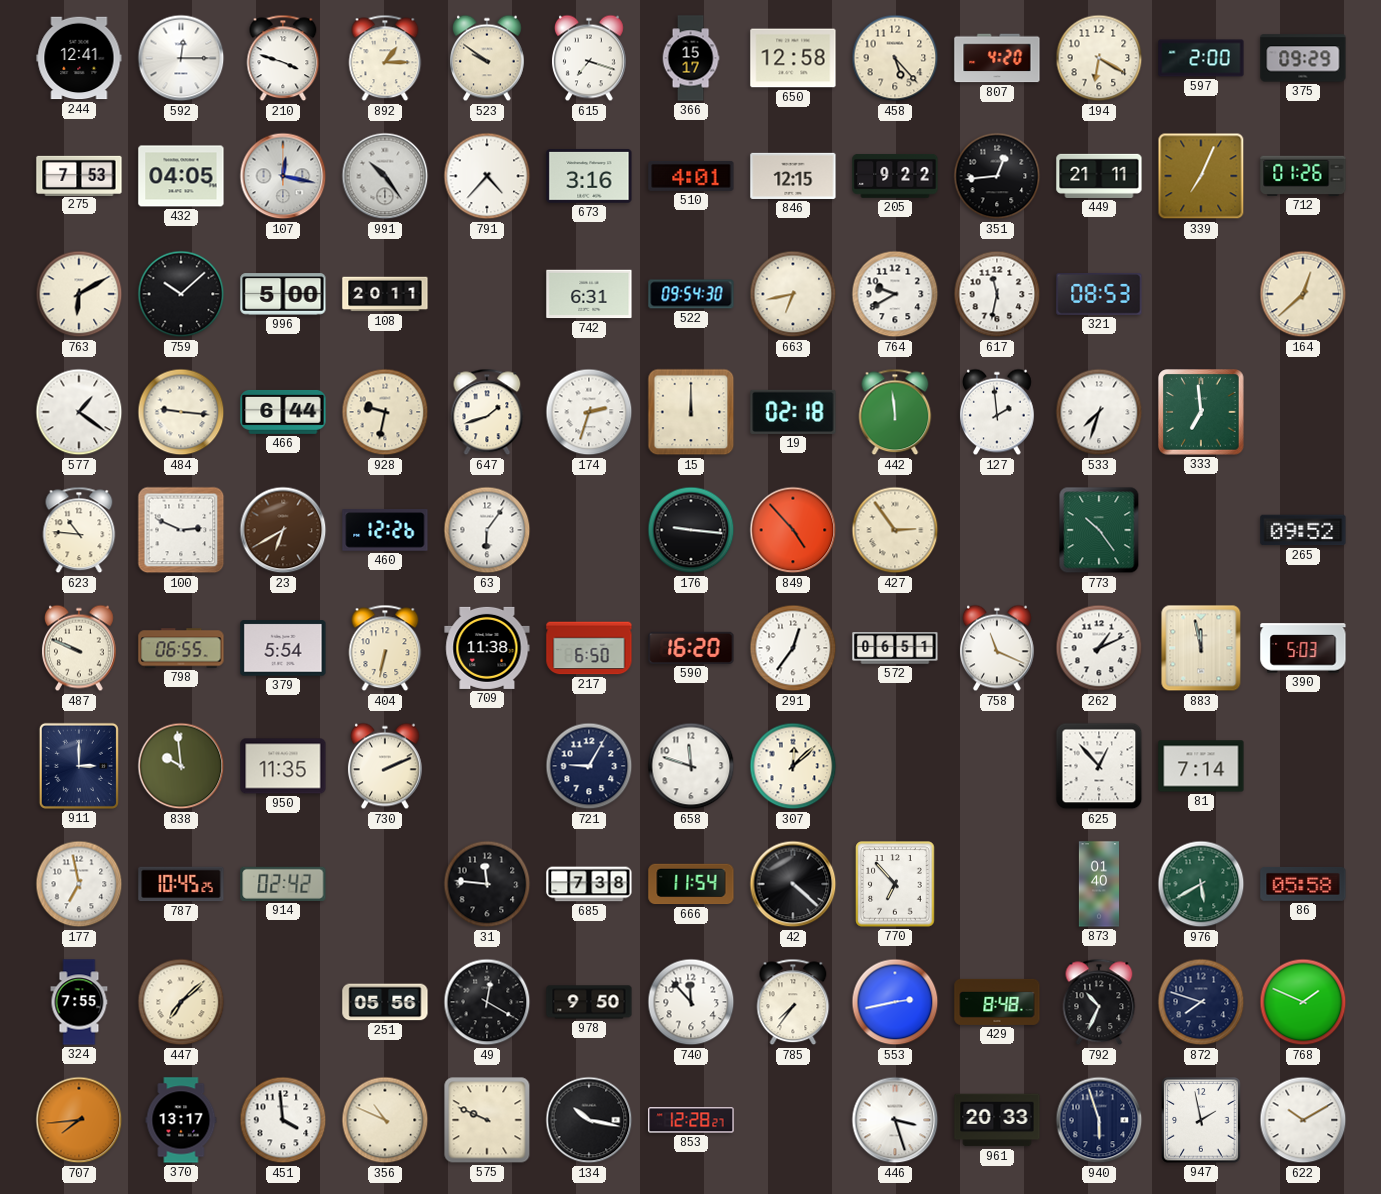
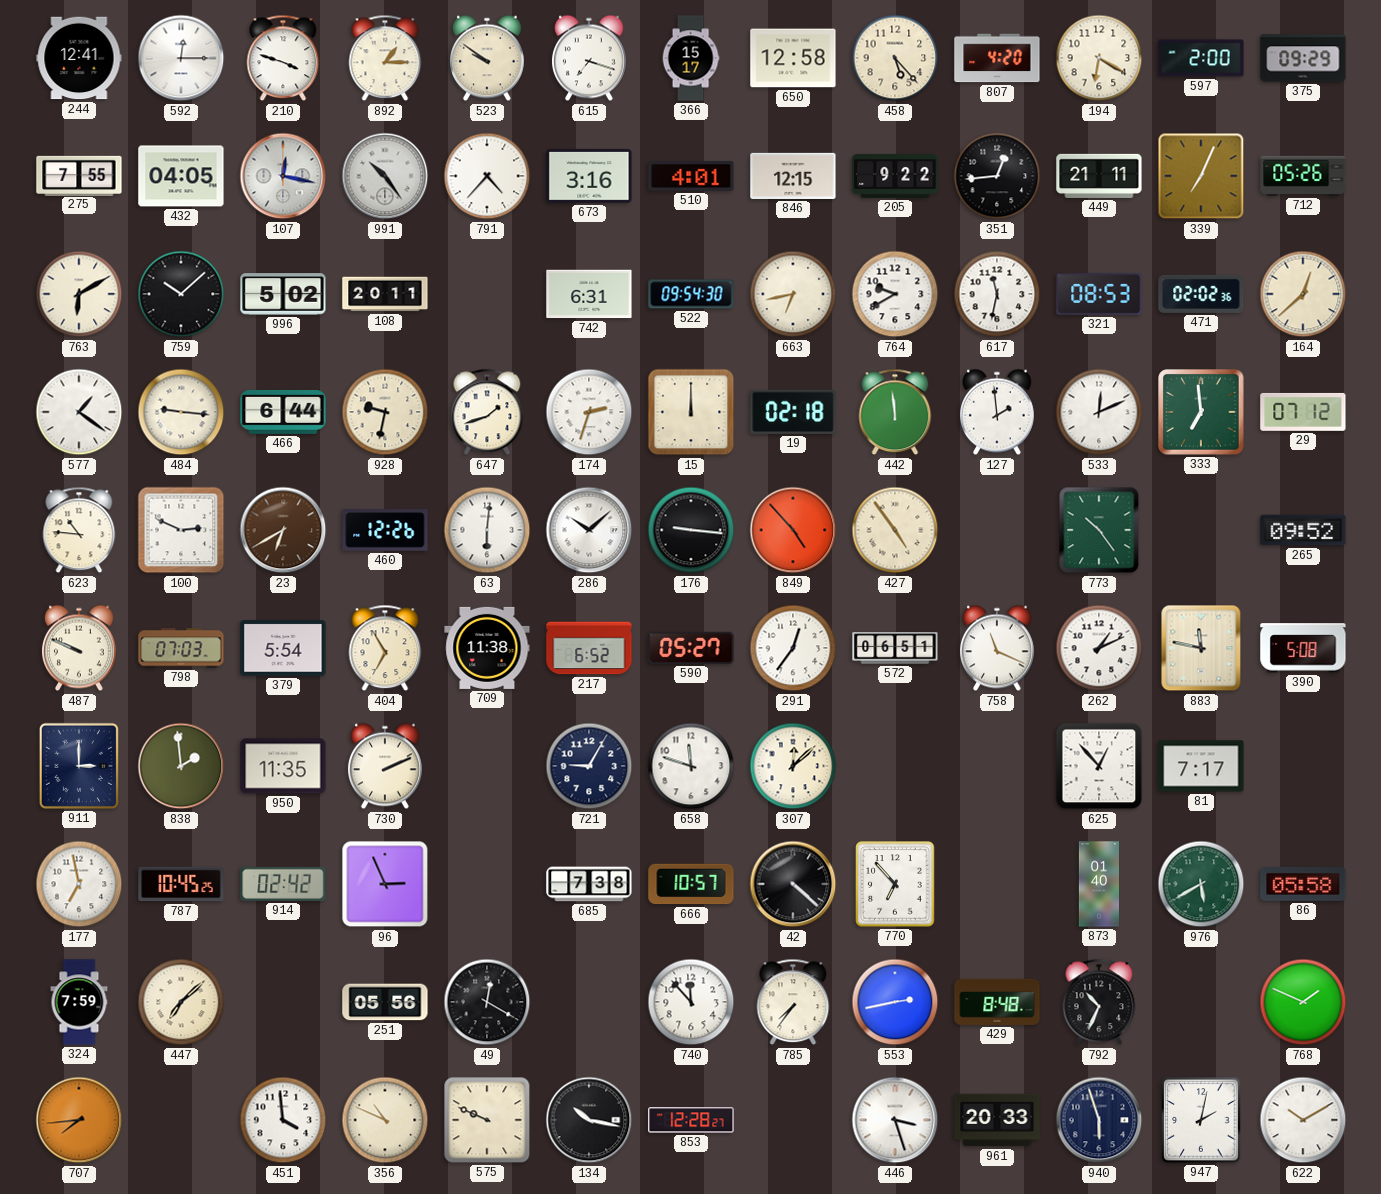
275: 7:53 -> 7:55
712: 01:26 -> 05:26
996: 5:00 -> 5:02
471: none -> 02:02
533: 7:33 -> 12:11
29: none -> 07:12
63: 6:06 -> 6:01
286: none -> 10:08
427: 2:54 -> 4:54
798: 06:55 -> 07:03
404: 6:32 -> 6:55
217: 6:50 -> 6:52
590: 16:20 -> 05:27
883: 11:58 -> 11:47
390: 5:03 -> 5:08
838: 9:59 -> 1:59
81: 7:14 -> 7:17
96: none -> 2:56
31: 11:46 -> none
666: 11:54 -> 10:57
324: 7:55 -> 7:59
978: 9:50 -> none
872: 7:48 -> none
370: 13:17 -> none
947: 1:58 -> 2:02
